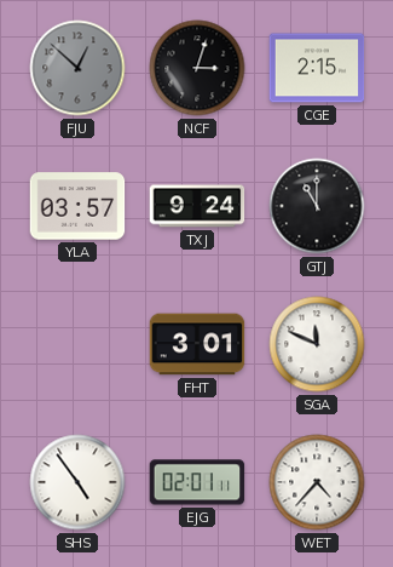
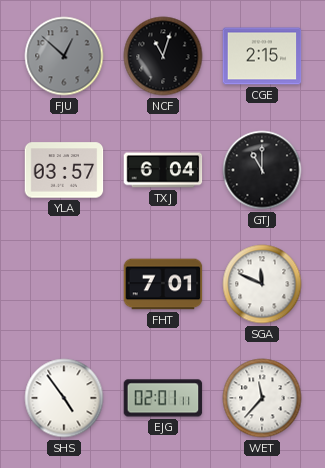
NCF: 3:03 -> 11:03
TXJ: 9:24 -> 6:04
FHT: 3:01 -> 7:01
WET: 4:37 -> 11:37
